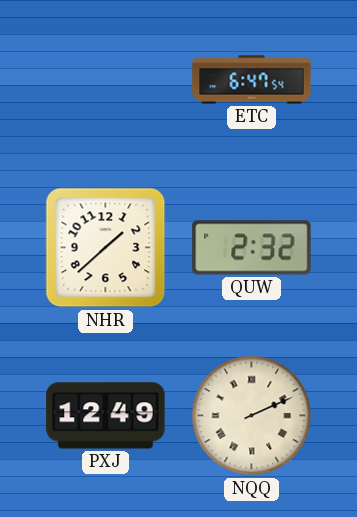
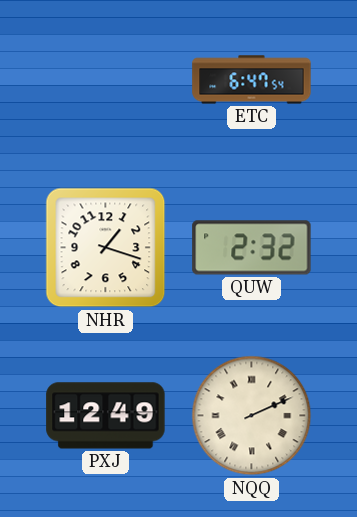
NHR: 1:38 -> 1:18
